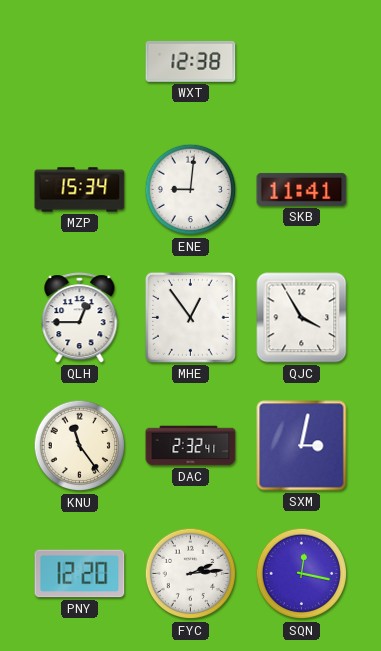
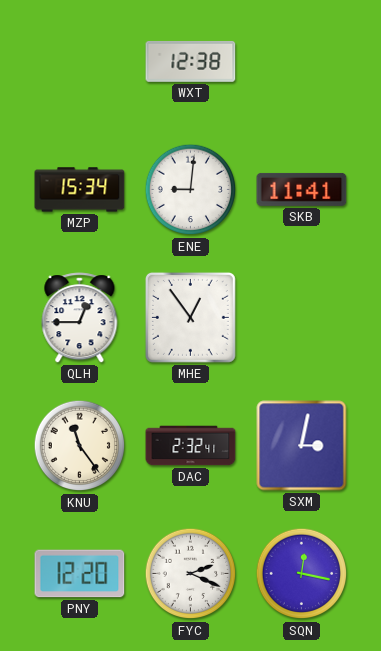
QJC: 3:55 -> none
FYC: 2:14 -> 2:19
